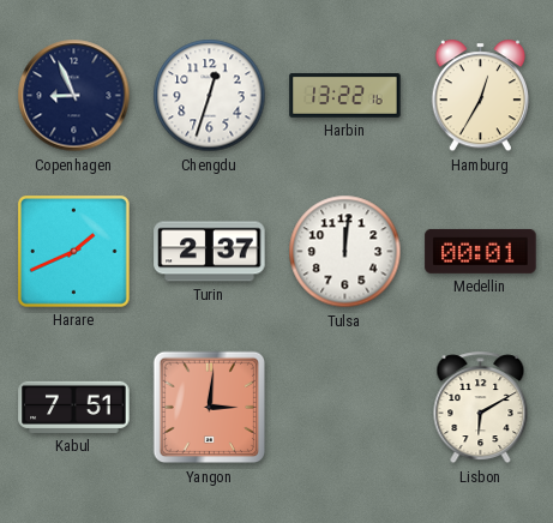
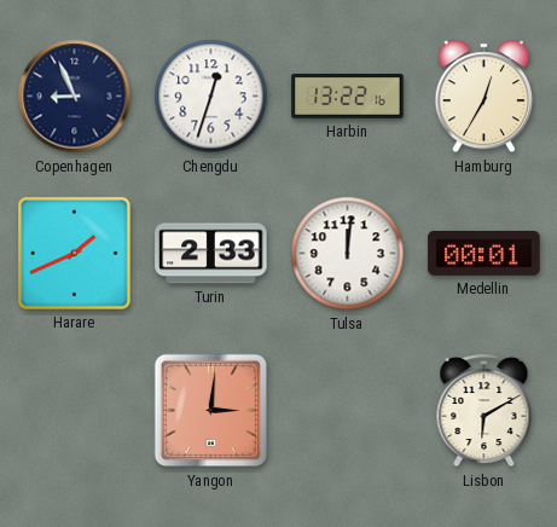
Turin: 2:37 -> 2:33
Kabul: 7:51 -> none
